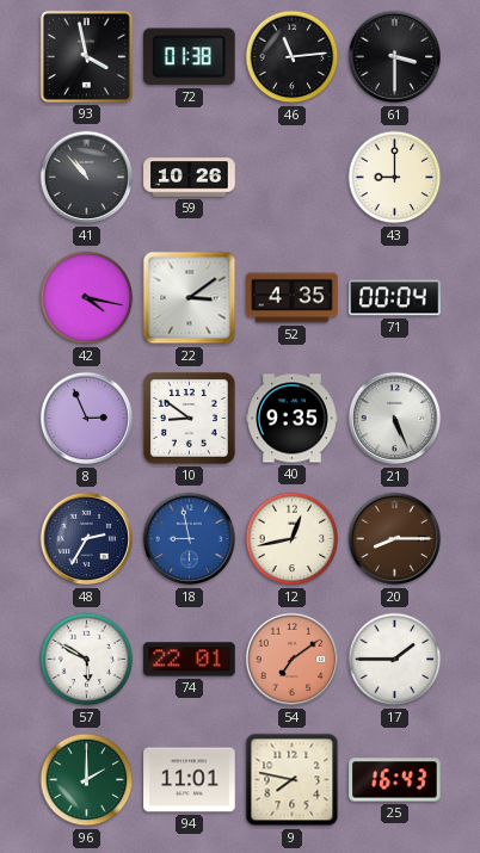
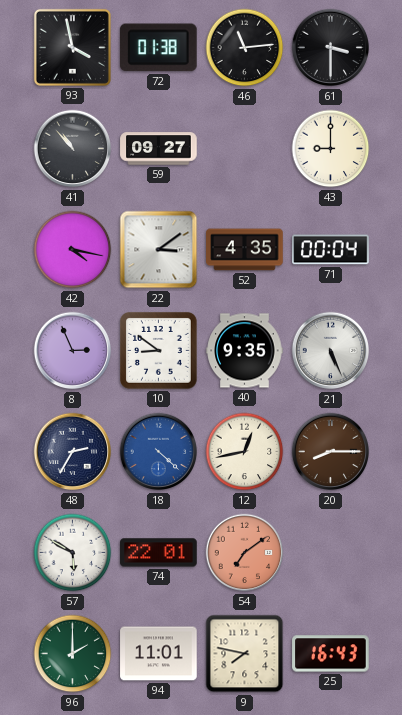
59: 10:26 -> 09:27
18: 8:58 -> 4:22
17: 1:45 -> none
